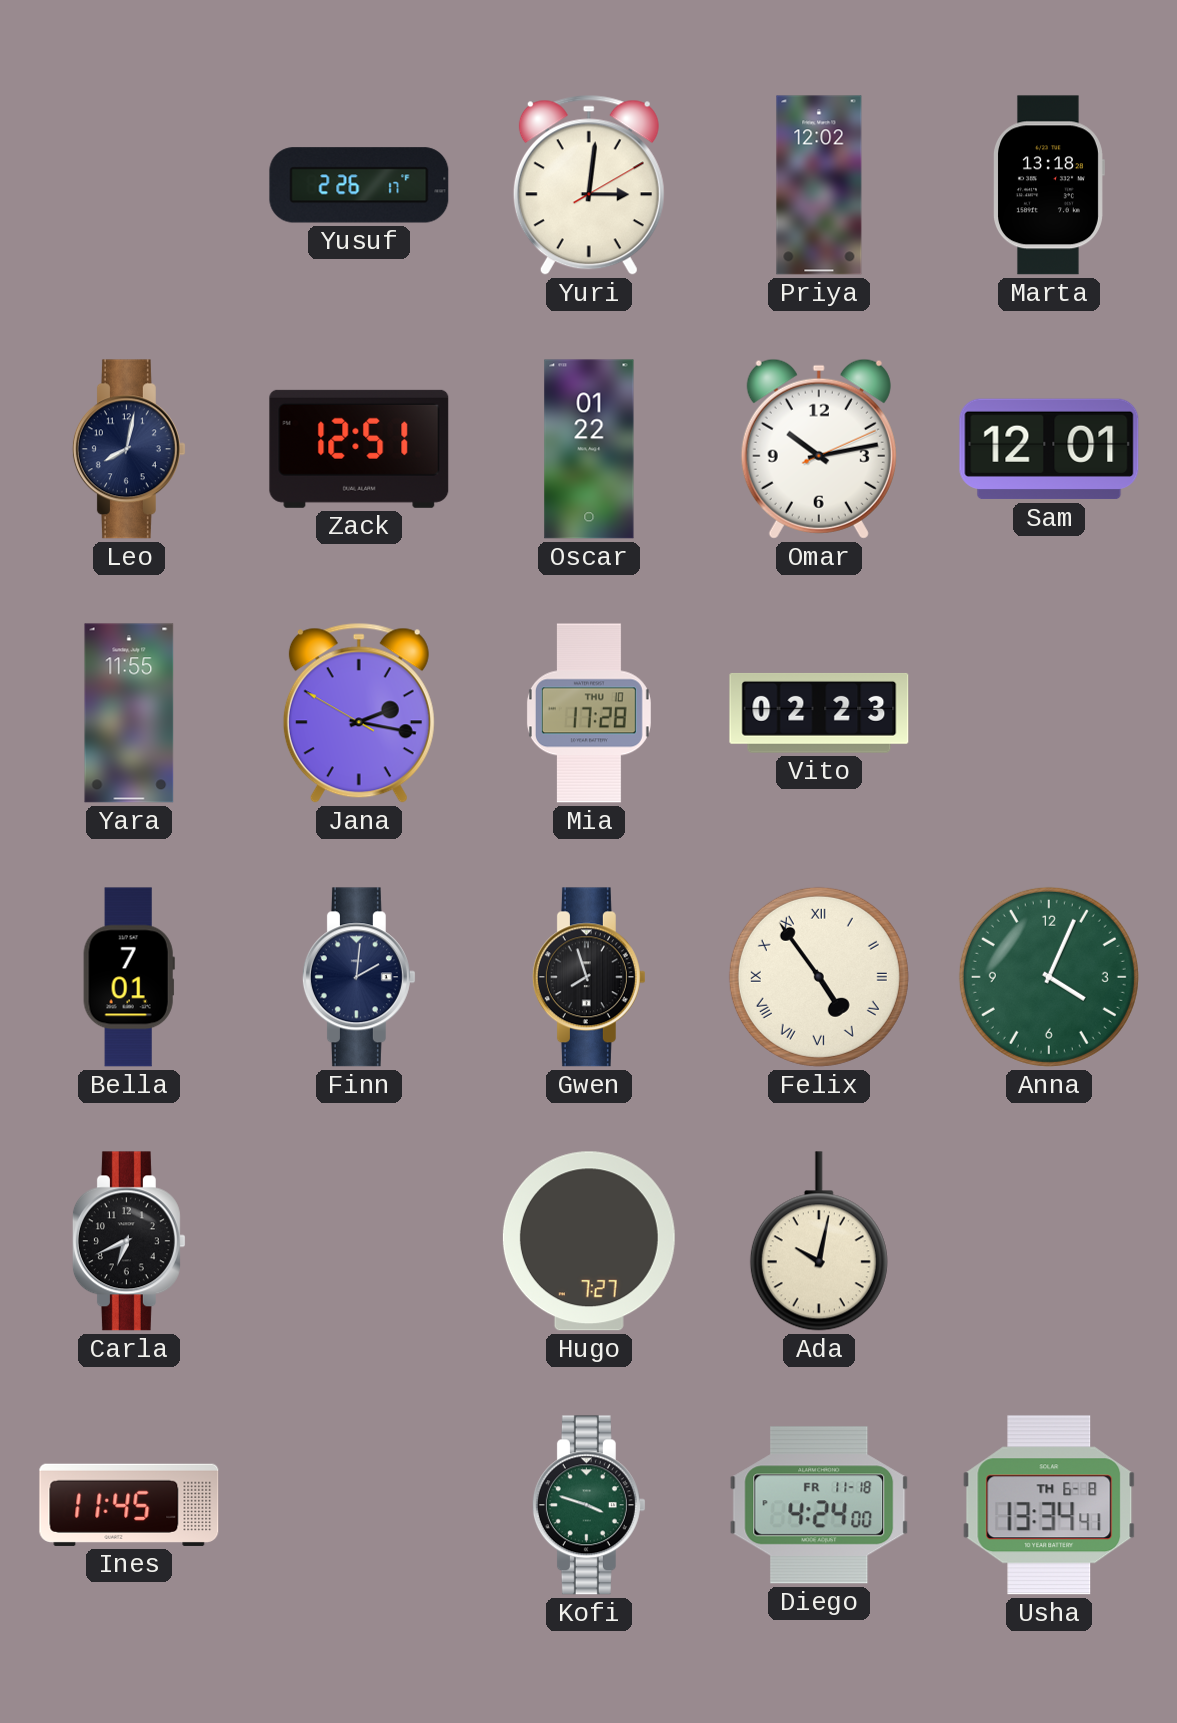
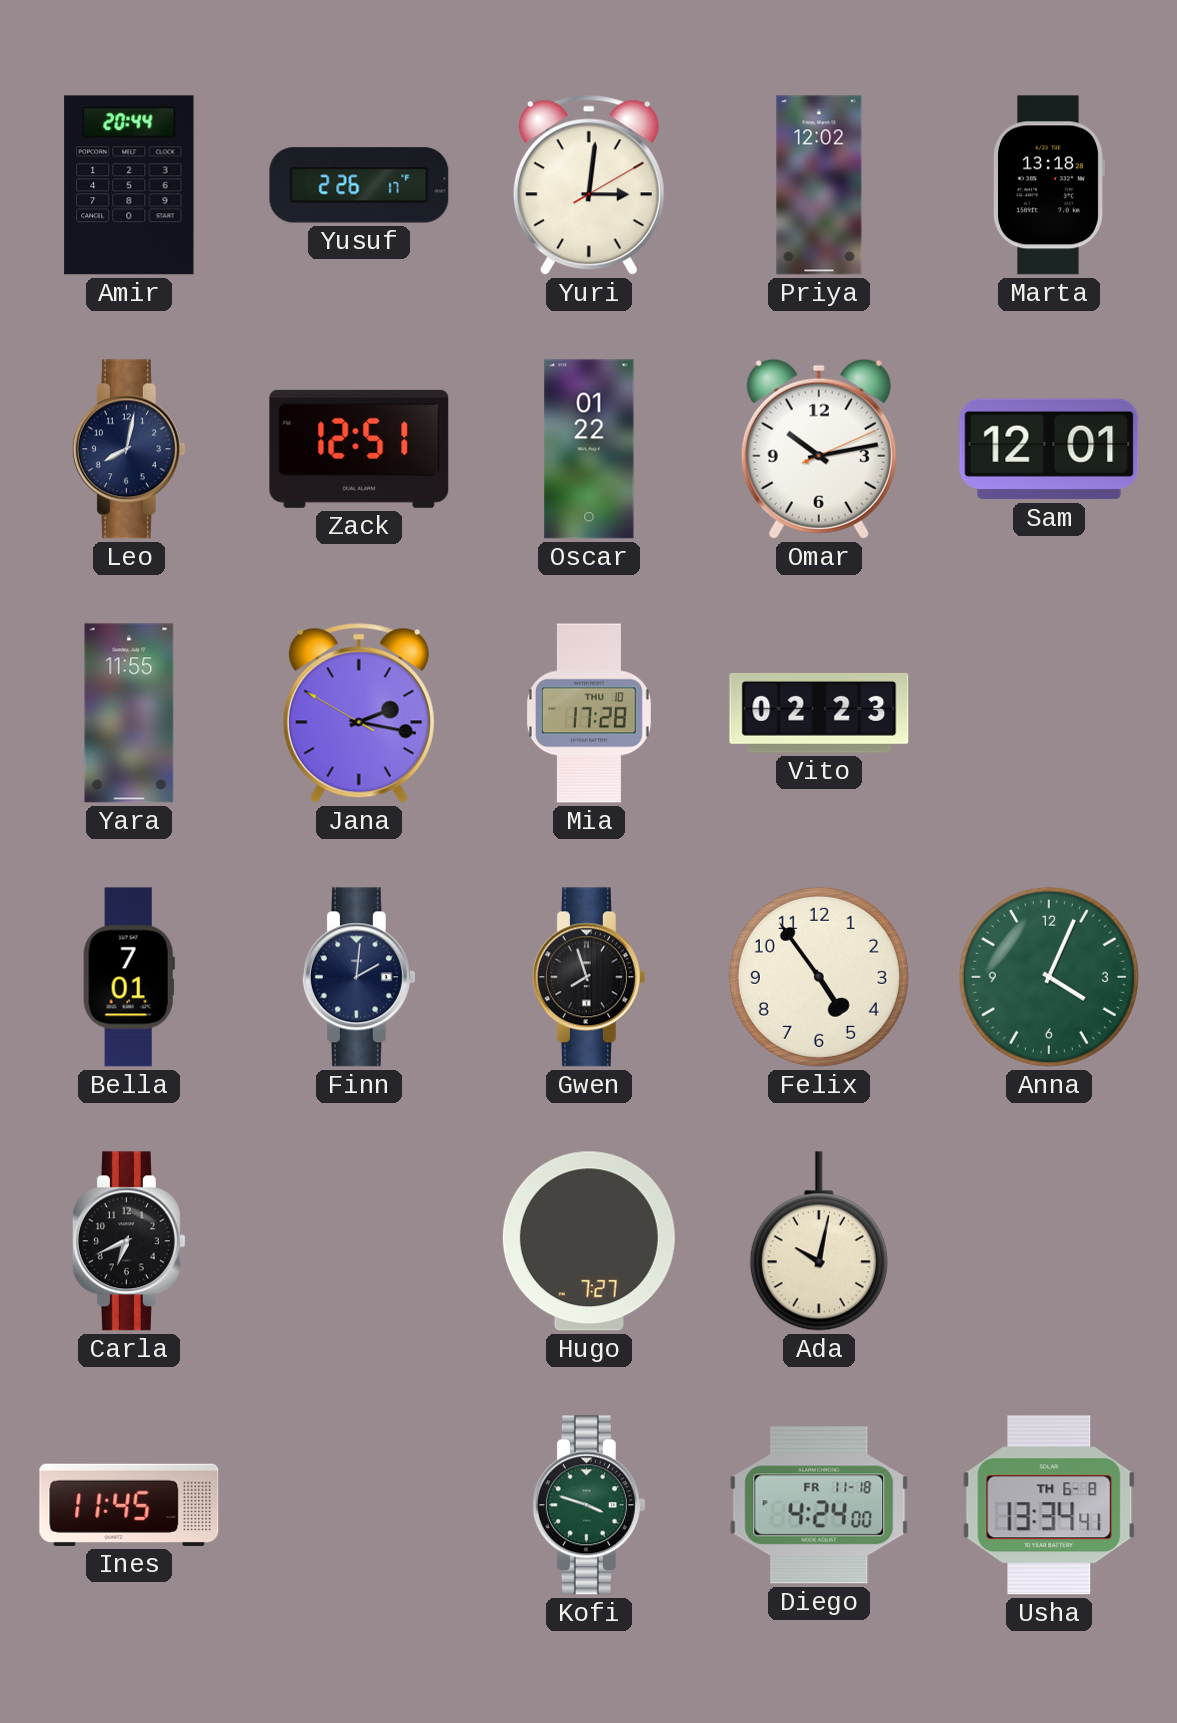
Amir: none -> 20:44
Felix numerals: Roman -> Arabic
